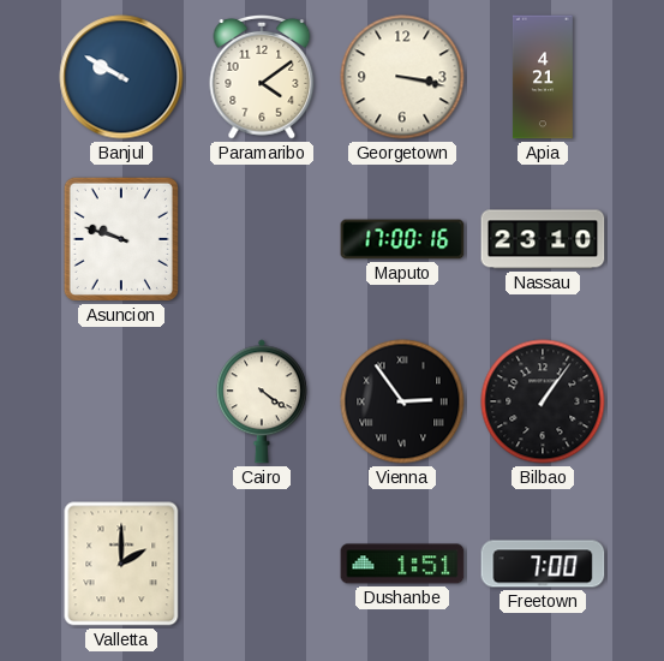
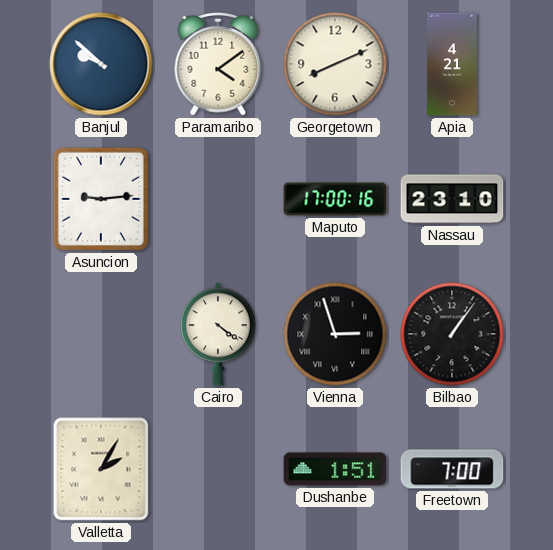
Banjul: 9:50 -> 9:52
Georgetown: 3:17 -> 8:11
Asuncion: 9:48 -> 9:14
Vienna: 2:54 -> 2:57
Valletta: 2:00 -> 2:05
